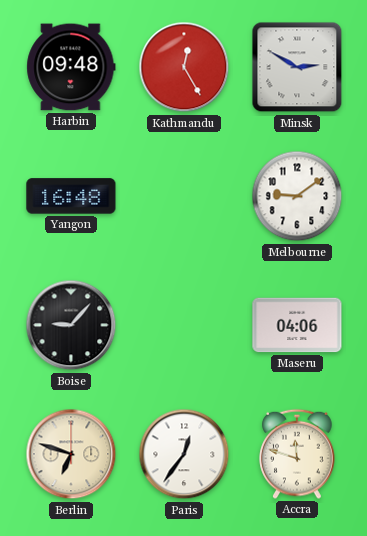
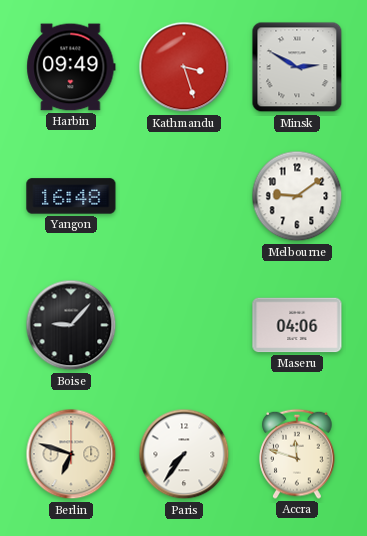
Harbin: 09:48 -> 09:49
Kathmandu: 12:25 -> 3:27
Paris: 12:36 -> 7:36
